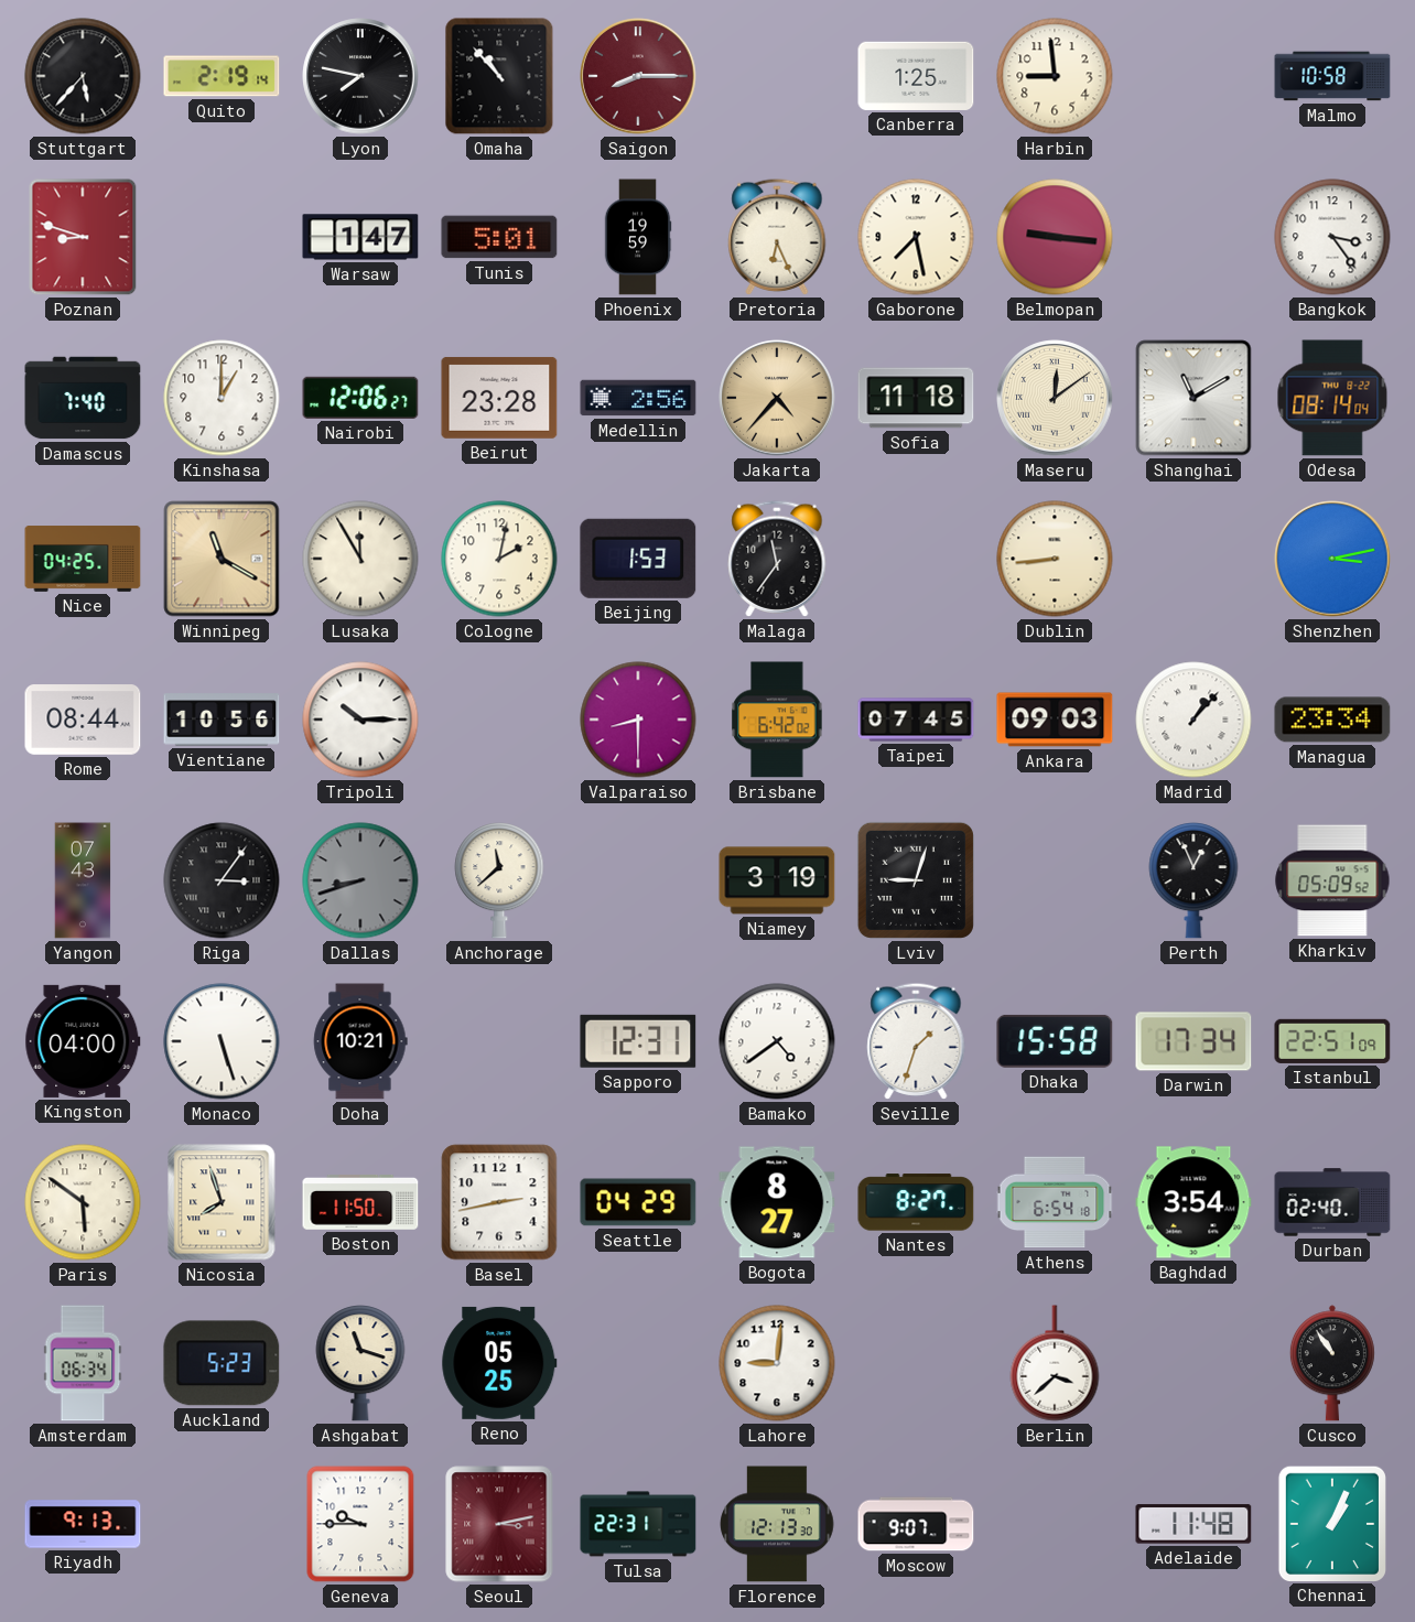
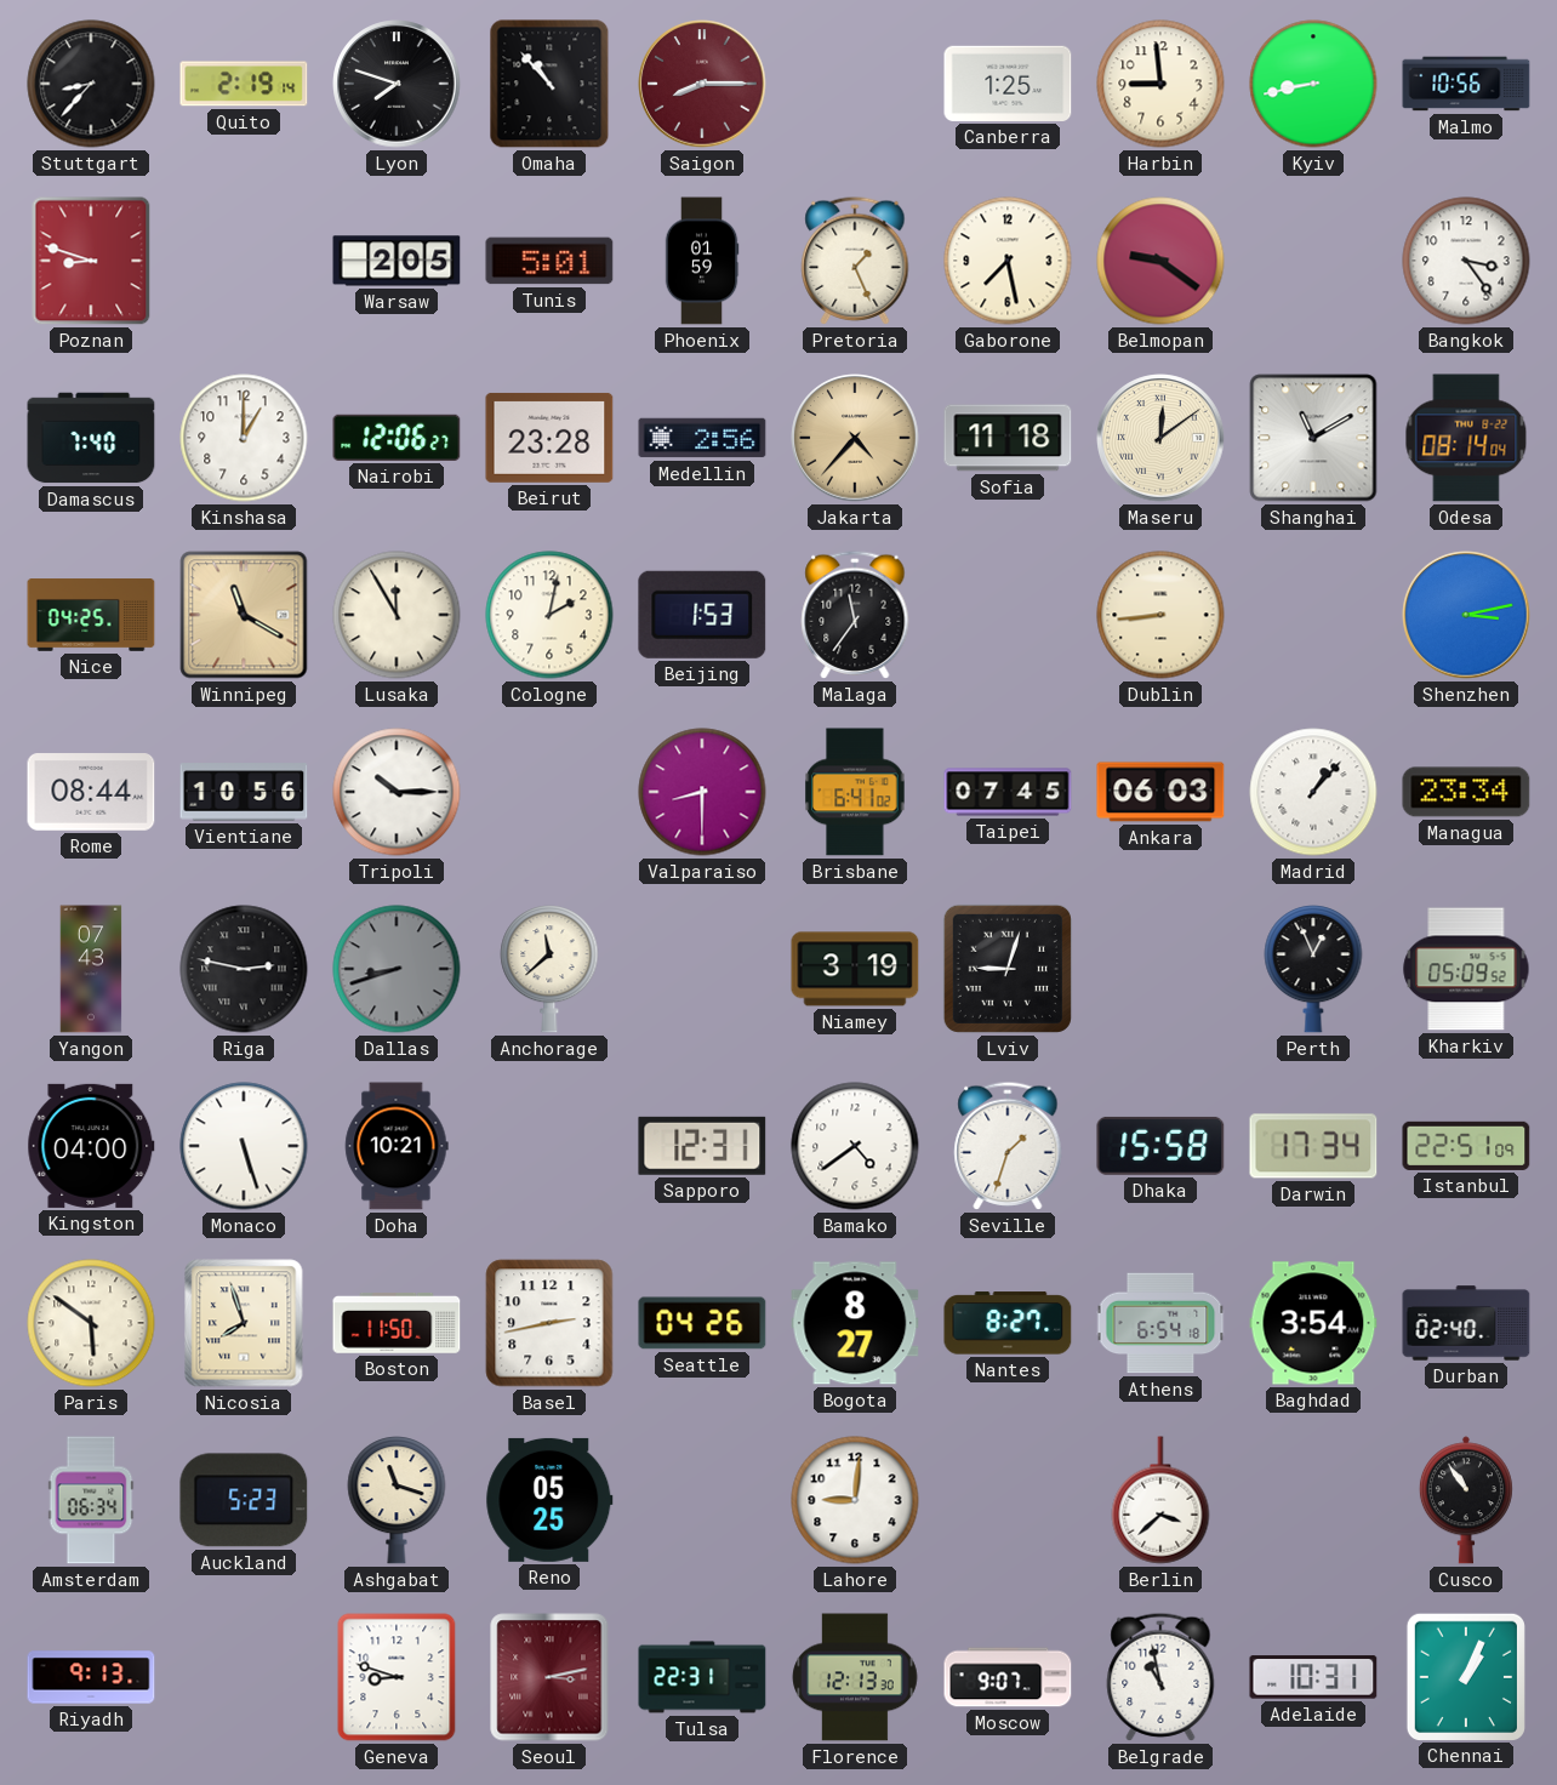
Stuttgart: 5:37 -> 8:37
Lyon: 7:47 -> 7:48
Kyiv: none -> 8:43
Malmo: 10:58 -> 10:56
Warsaw: 1:47 -> 2:05
Phoenix: 19:59 -> 01:59
Pretoria: 6:26 -> 1:26
Belmopan: 9:16 -> 9:21
Brisbane: 6:42 -> 6:41
Ankara: 09:03 -> 06:03
Riga: 3:06 -> 2:47
Seattle: 04:29 -> 04:26
Geneva: 9:45 -> 8:48
Belgrade: none -> 10:58
Adelaide: 11:48 -> 10:31
